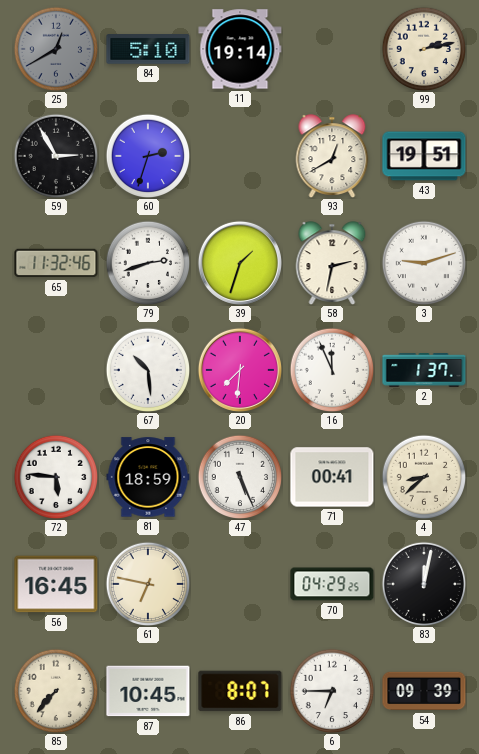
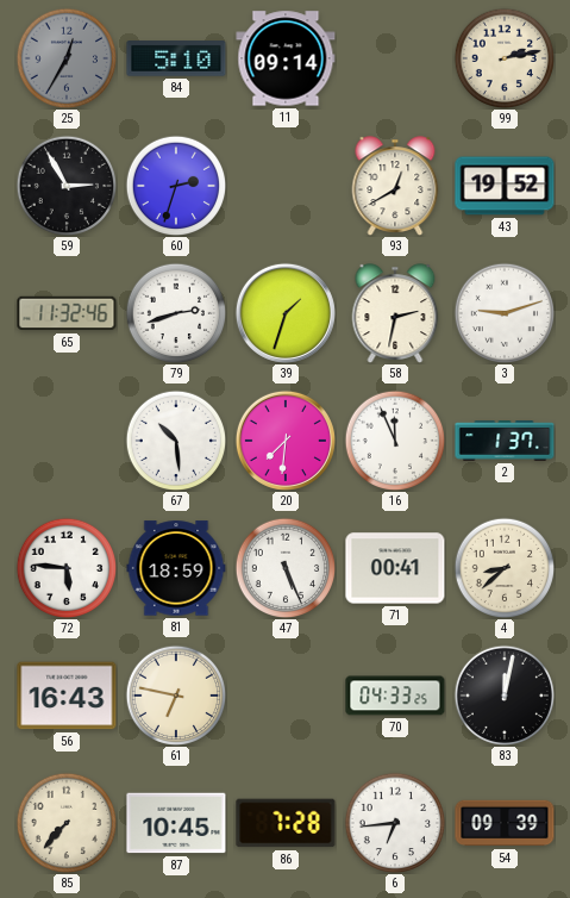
25: 12:40 -> 12:35
11: 19:14 -> 09:14
43: 19:51 -> 19:52
56: 16:45 -> 16:43
70: 04:29 -> 04:33
86: 8:07 -> 7:28
6: 6:45 -> 6:44
